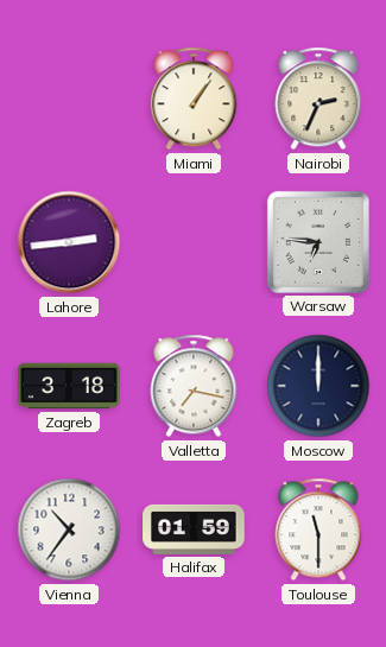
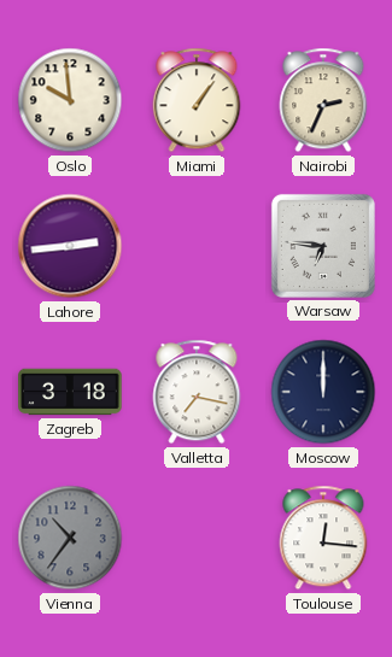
Oslo: none -> 9:59
Vienna dial: white -> grey
Halifax: 01:59 -> none
Toulouse: 11:30 -> 12:16
